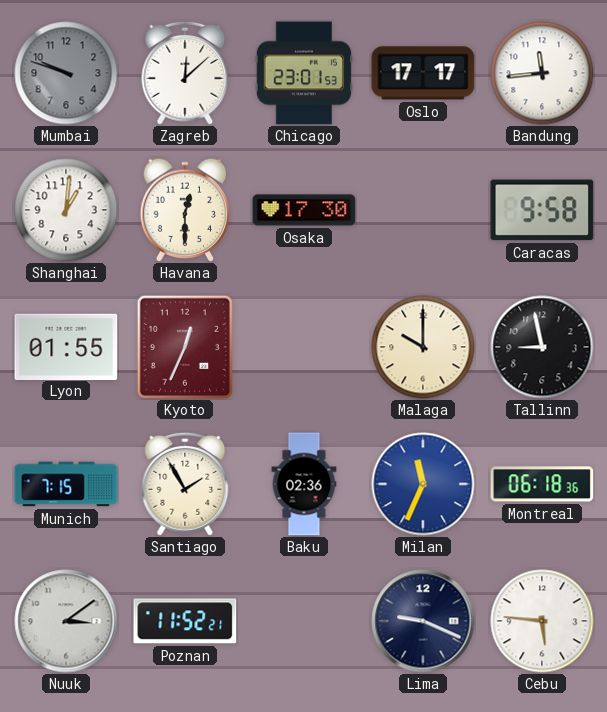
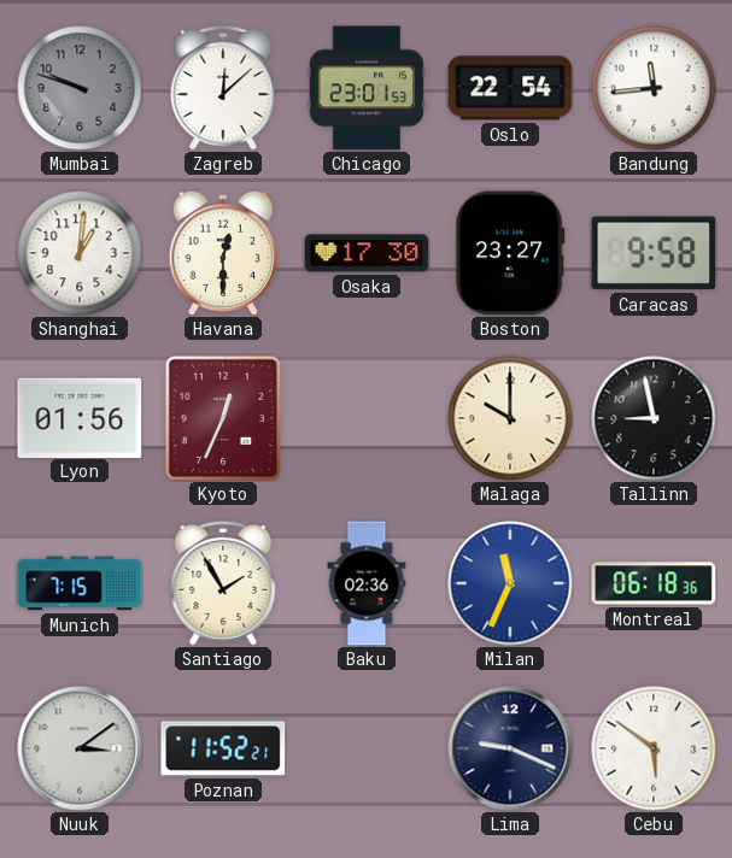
Oslo: 17:17 -> 22:54
Boston: none -> 23:27
Lyon: 01:55 -> 01:56
Cebu: 5:46 -> 5:51
